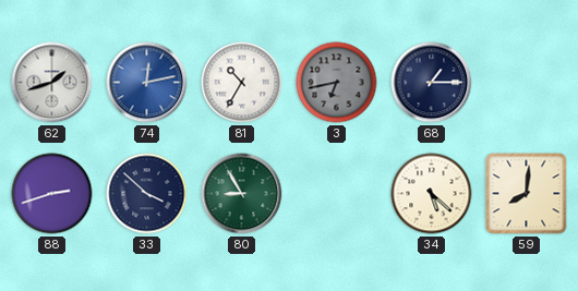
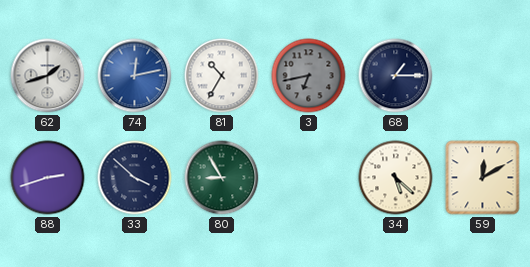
59: 8:01 -> 12:10
